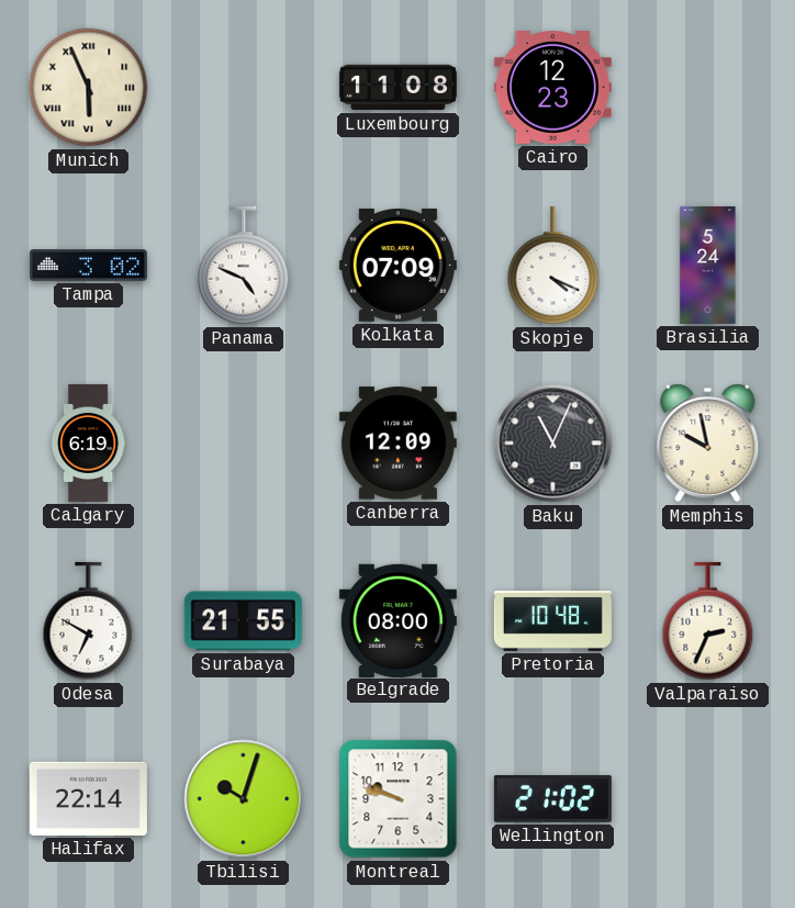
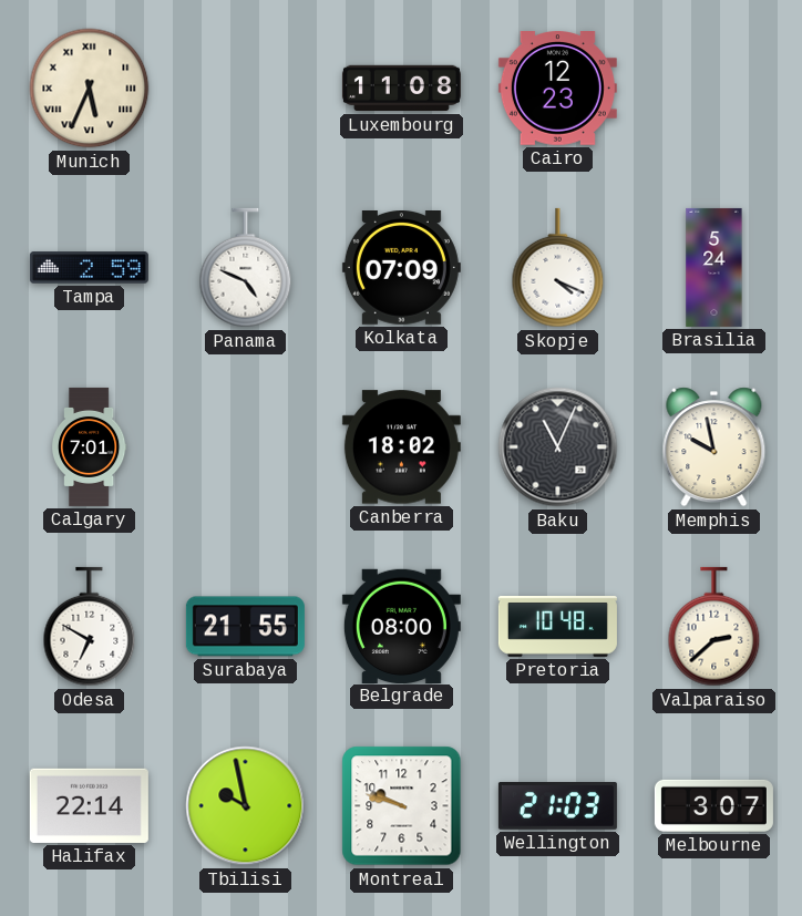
Munich: 5:56 -> 5:34
Tampa: 3:02 -> 2:59
Calgary: 6:19 -> 7:01
Canberra: 12:09 -> 18:02
Valparaiso: 2:34 -> 2:38
Tbilisi: 10:03 -> 9:58
Wellington: 21:02 -> 21:03
Melbourne: none -> 3:07
